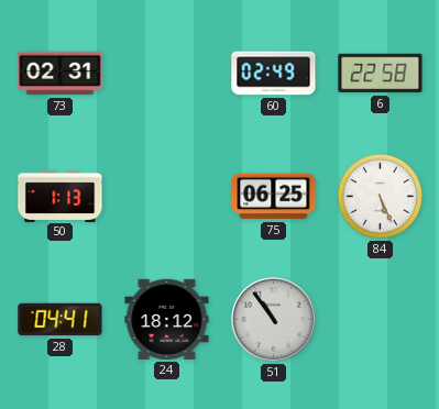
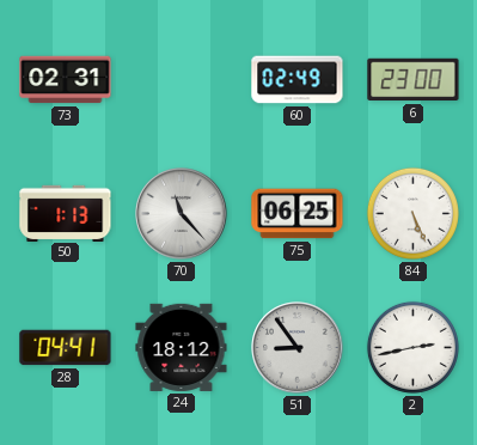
6: 22:58 -> 23:00
70: none -> 11:23
51: 10:54 -> 8:54
2: none -> 2:43
